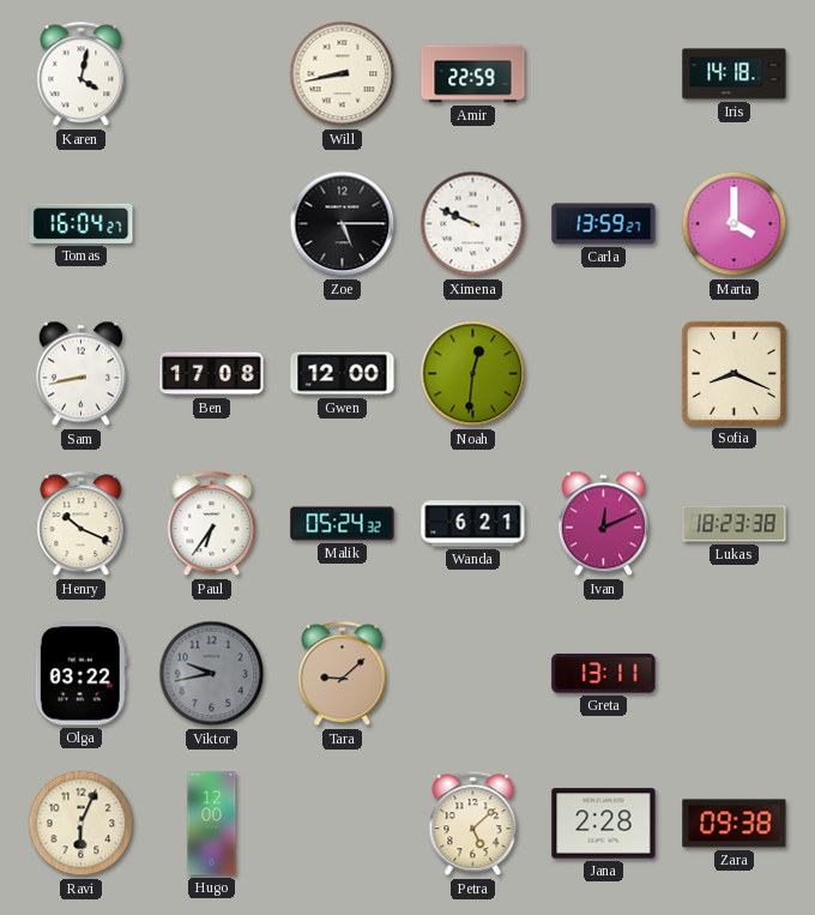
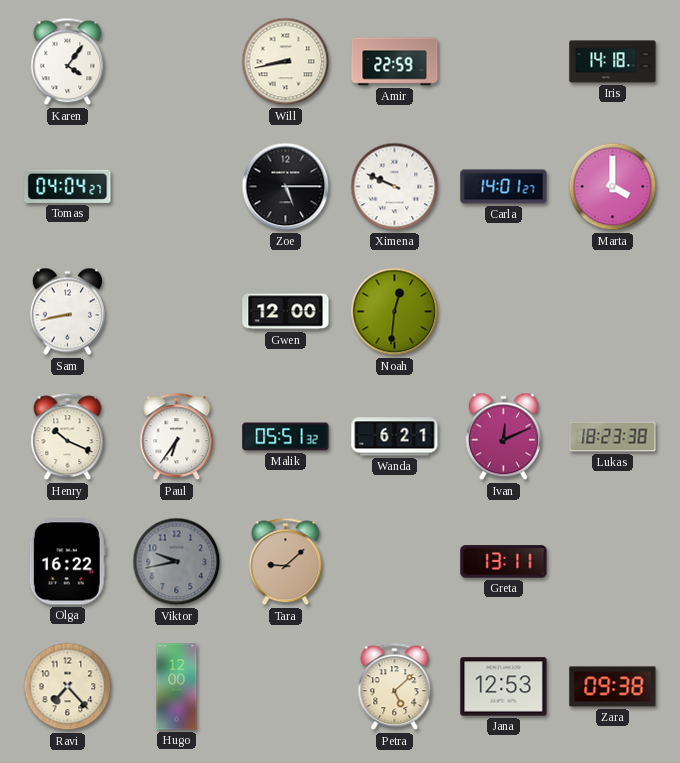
Karen: 4:02 -> 4:06
Tomas: 16:04 -> 04:04
Carla: 13:59 -> 14:01
Ben: 17:08 -> none
Sofia: 8:19 -> none
Malik: 05:24 -> 05:51
Olga: 03:22 -> 16:22
Ravi: 6:04 -> 7:23
Jana: 2:28 -> 12:53
